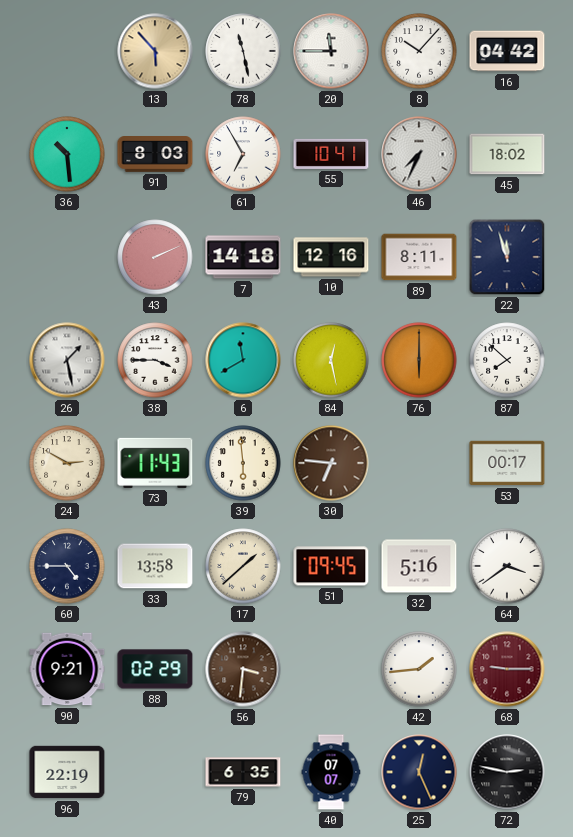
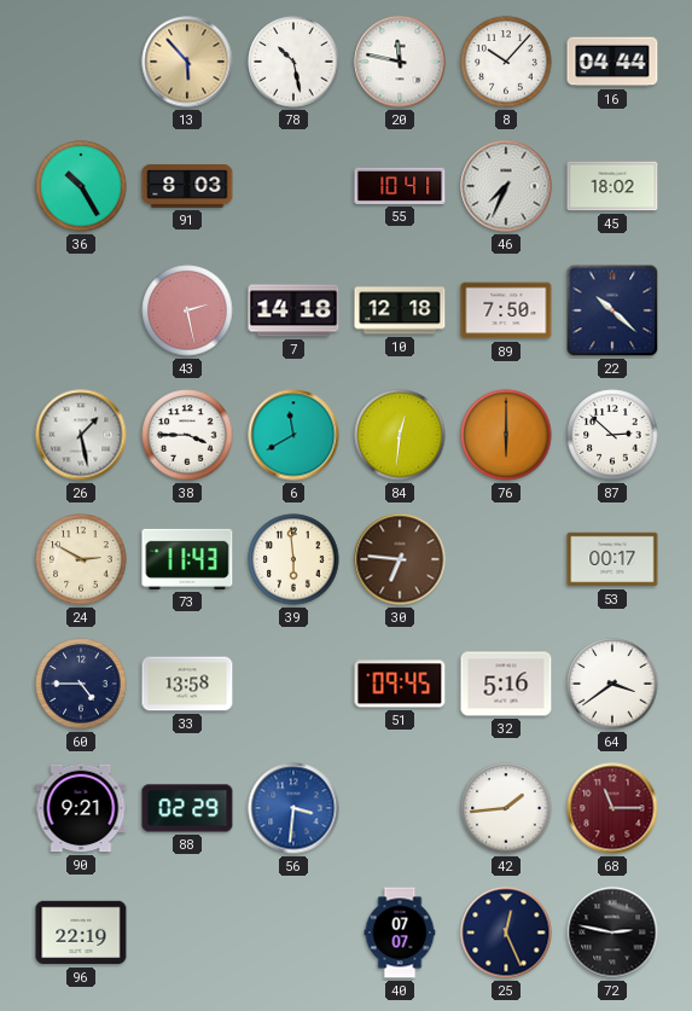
78: 11:28 -> 10:28
20: 11:45 -> 11:47
16: 04:42 -> 04:44
36: 10:29 -> 10:25
61: 6:55 -> none
43: 2:11 -> 2:28
10: 12:16 -> 12:18
89: 8:11 -> 7:50
22: 11:57 -> 10:22
84: 12:28 -> 12:31
87: 7:52 -> 2:52
17: 1:38 -> none
56 dial: brown -> blue
68: 9:15 -> 11:15
79: 6:35 -> none
